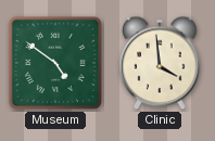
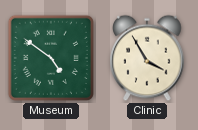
Clinic: 3:59 -> 3:55
